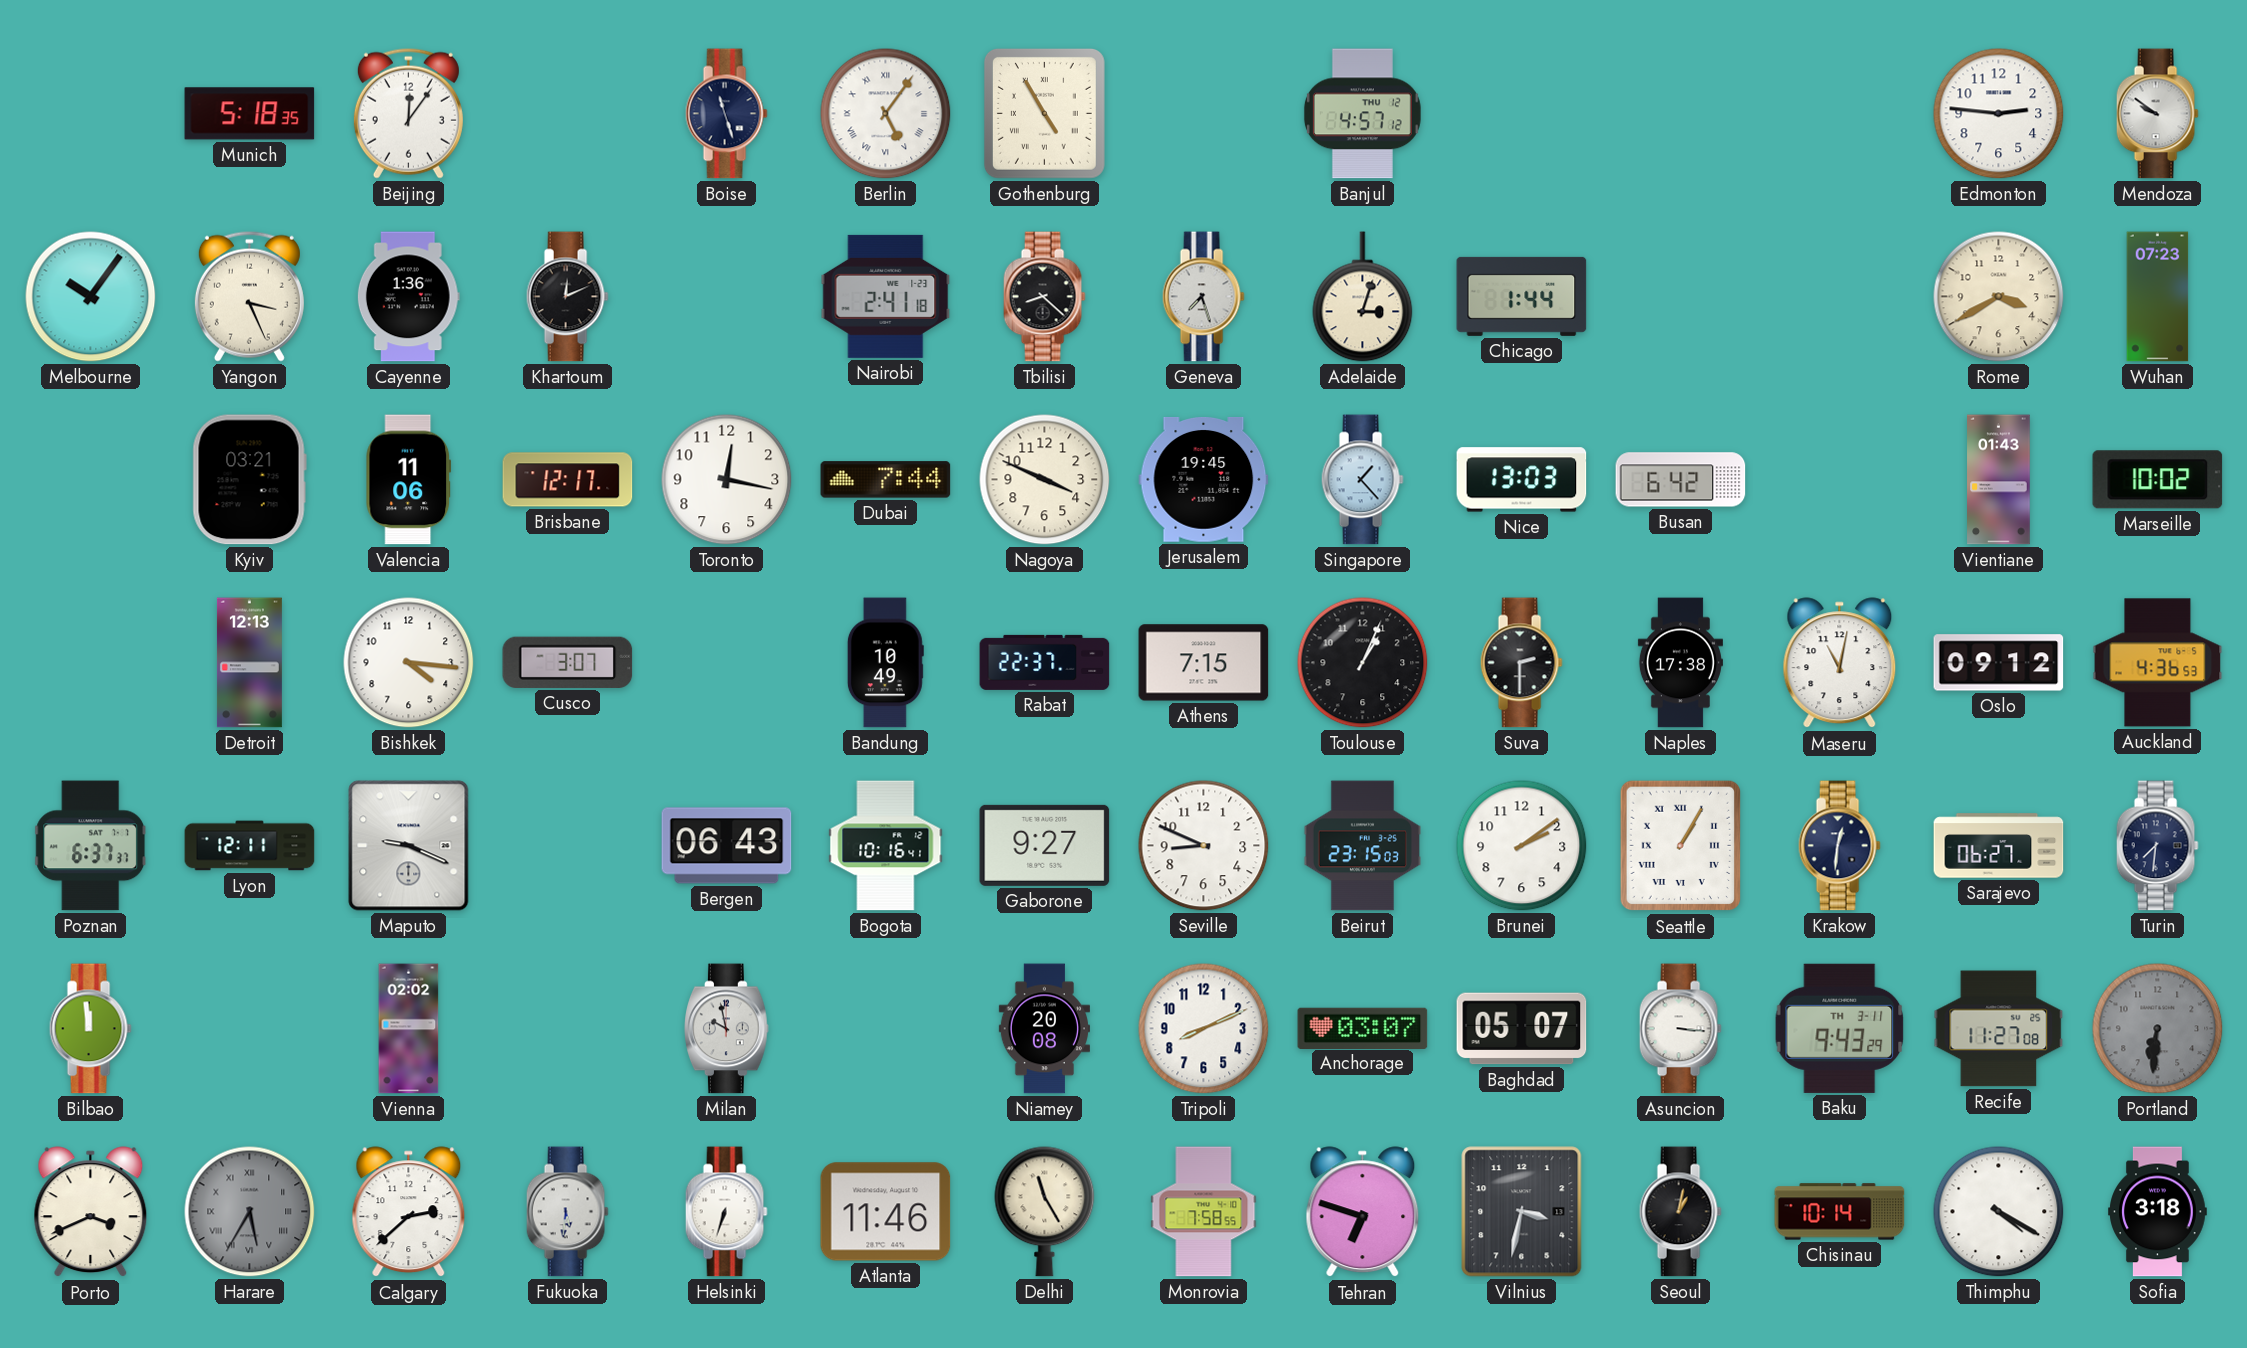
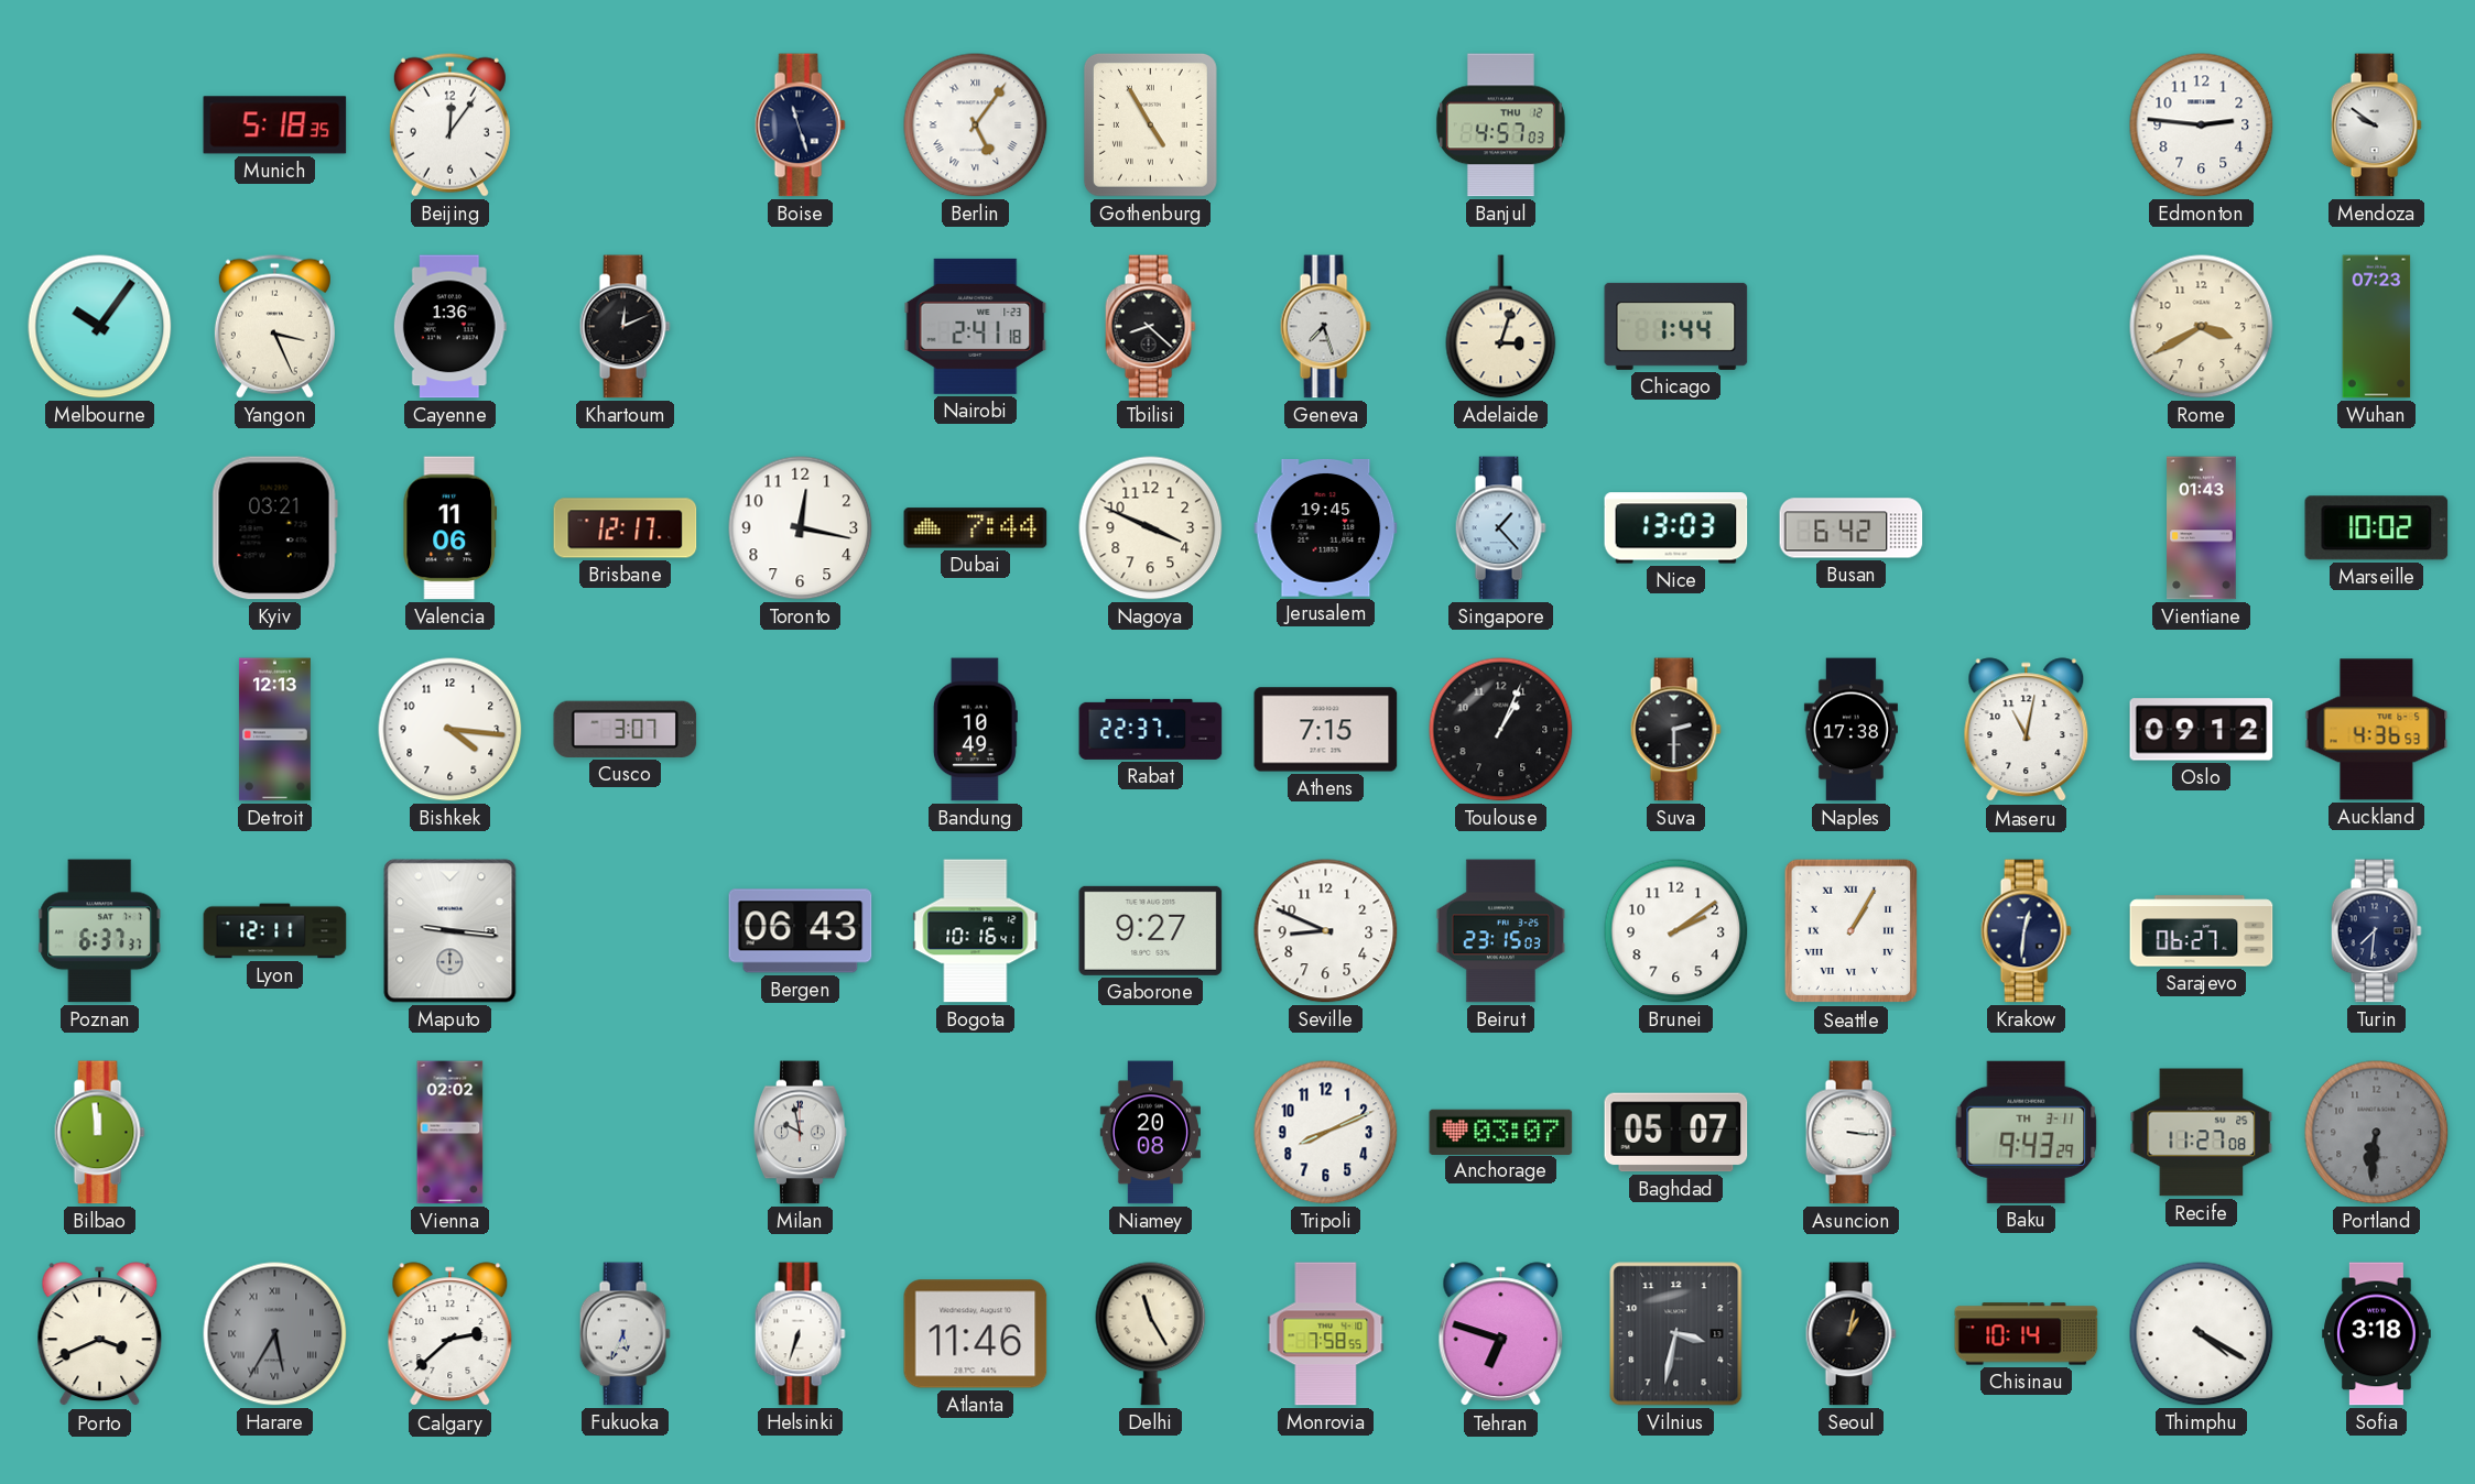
Banjul: 4:57:12 -> 4:57:03
Maputo: 9:19 -> 9:16
Fukuoka: 5:31 -> 5:34
